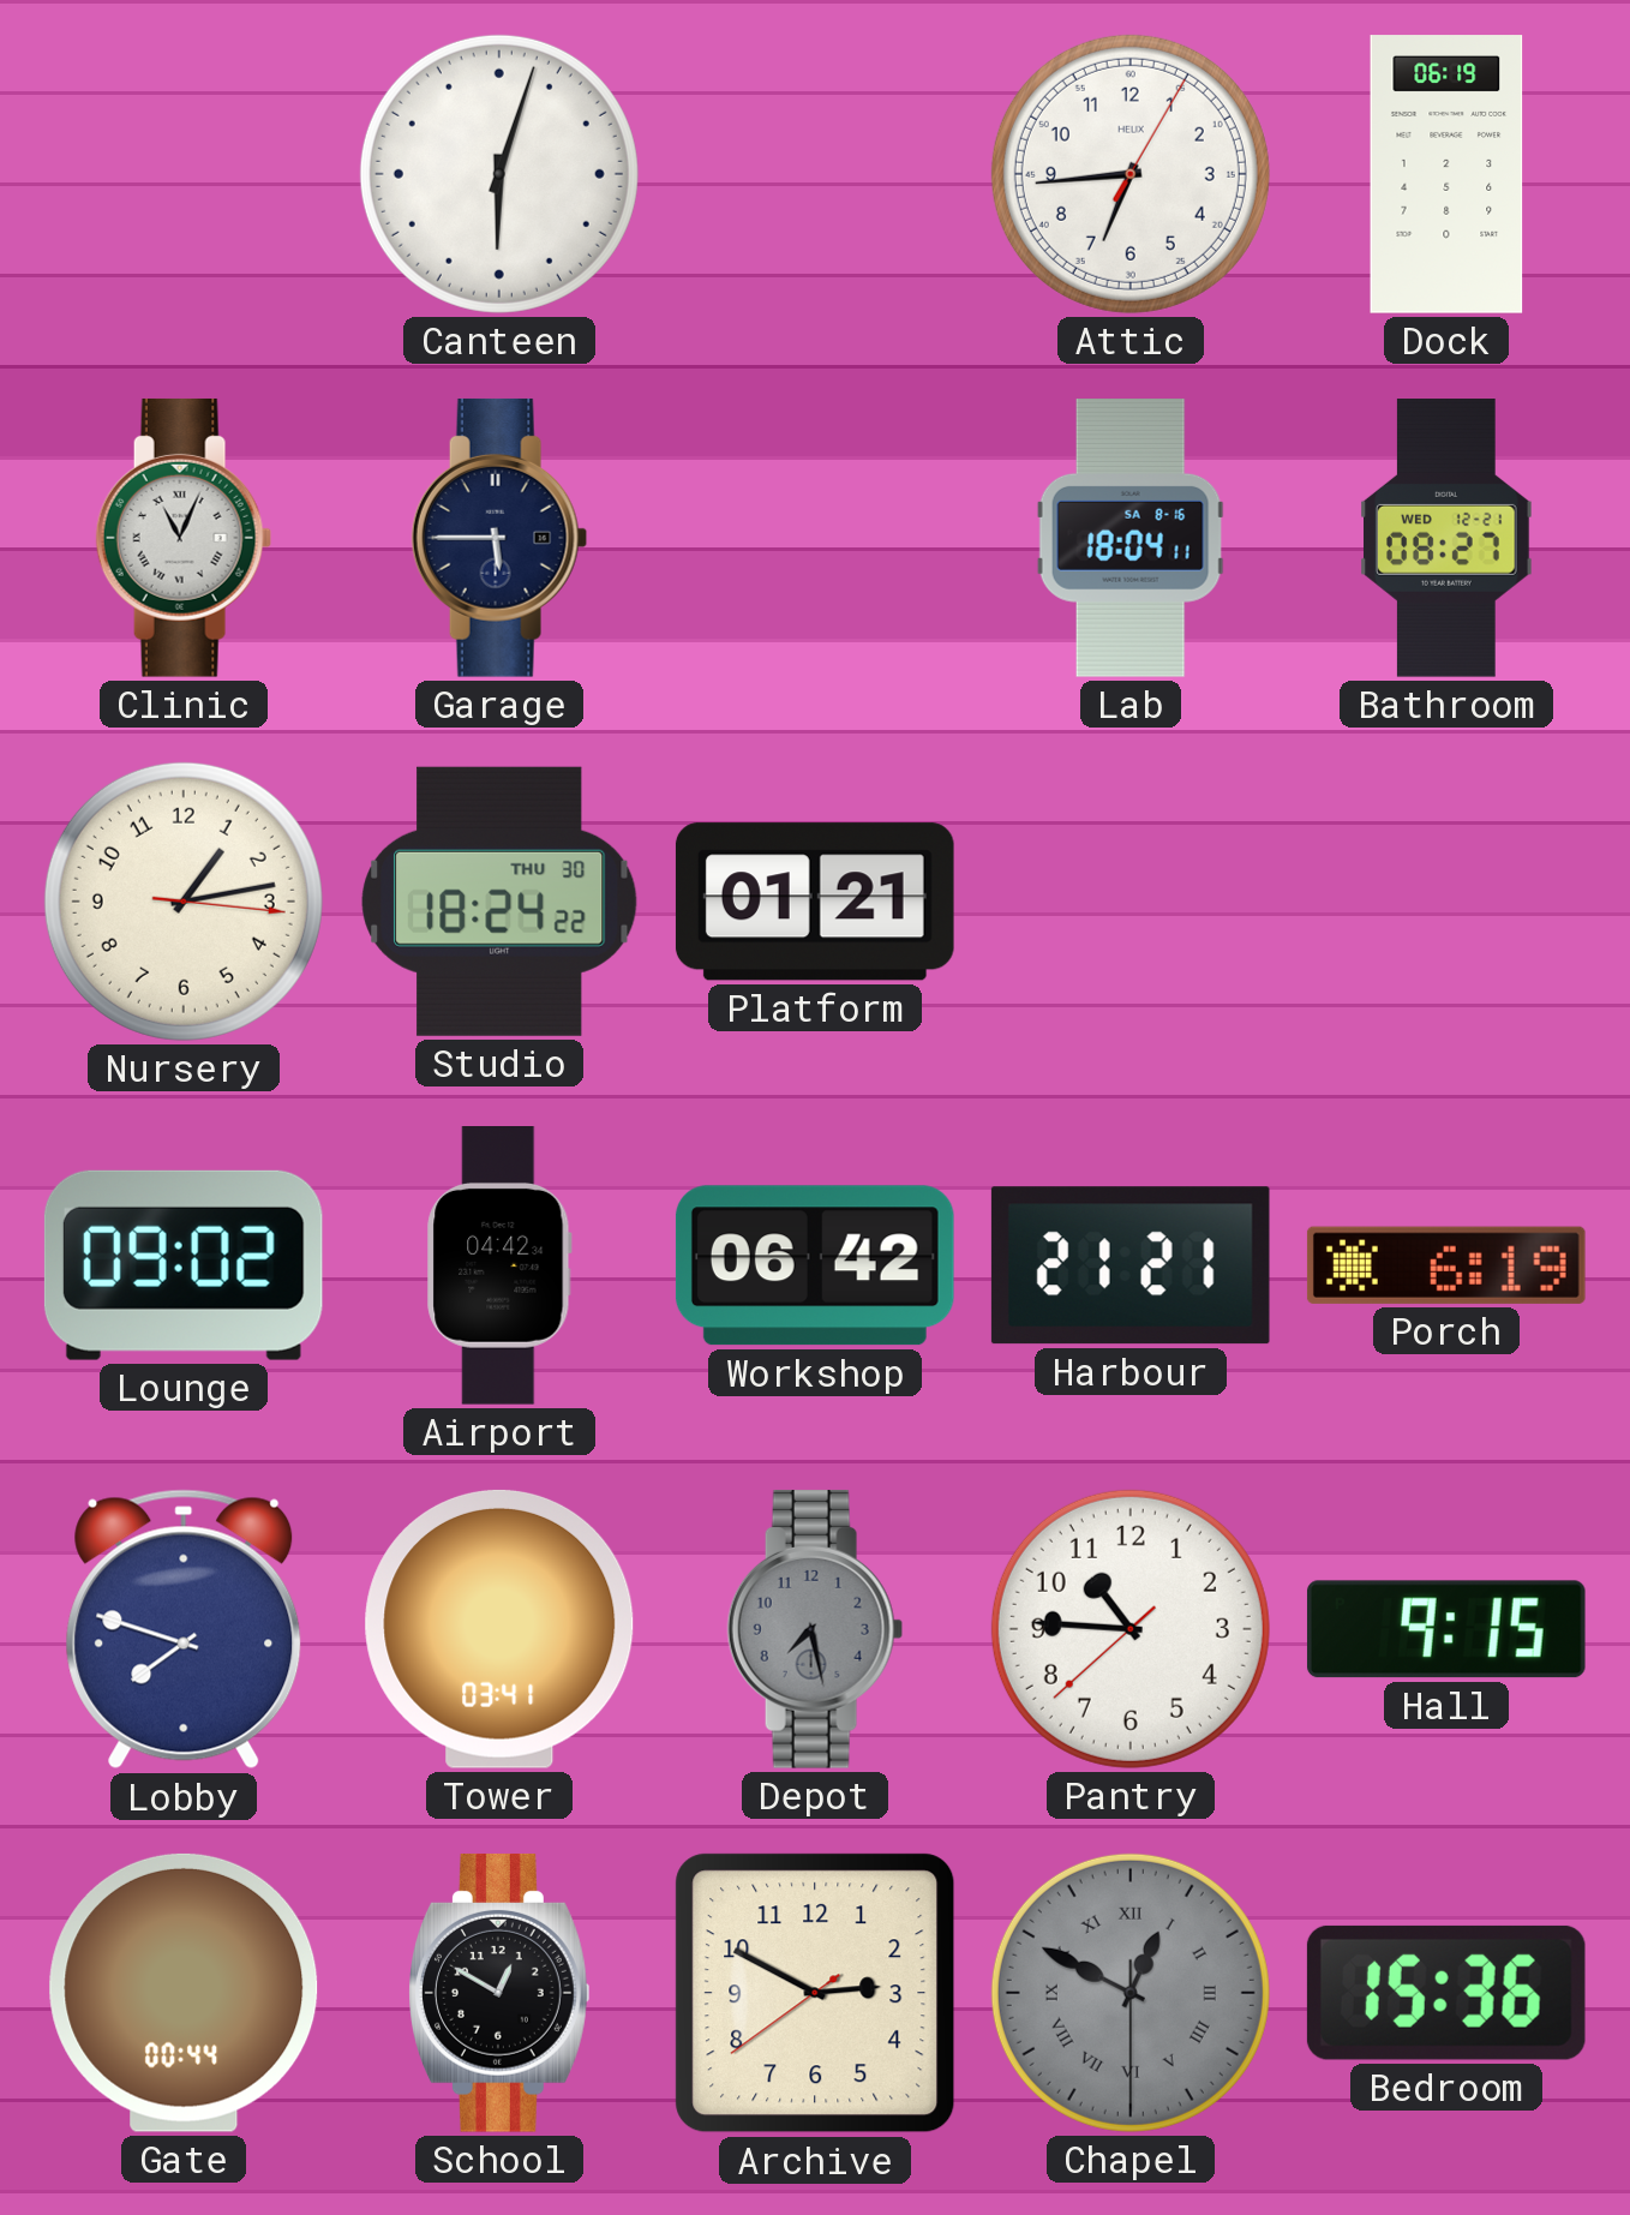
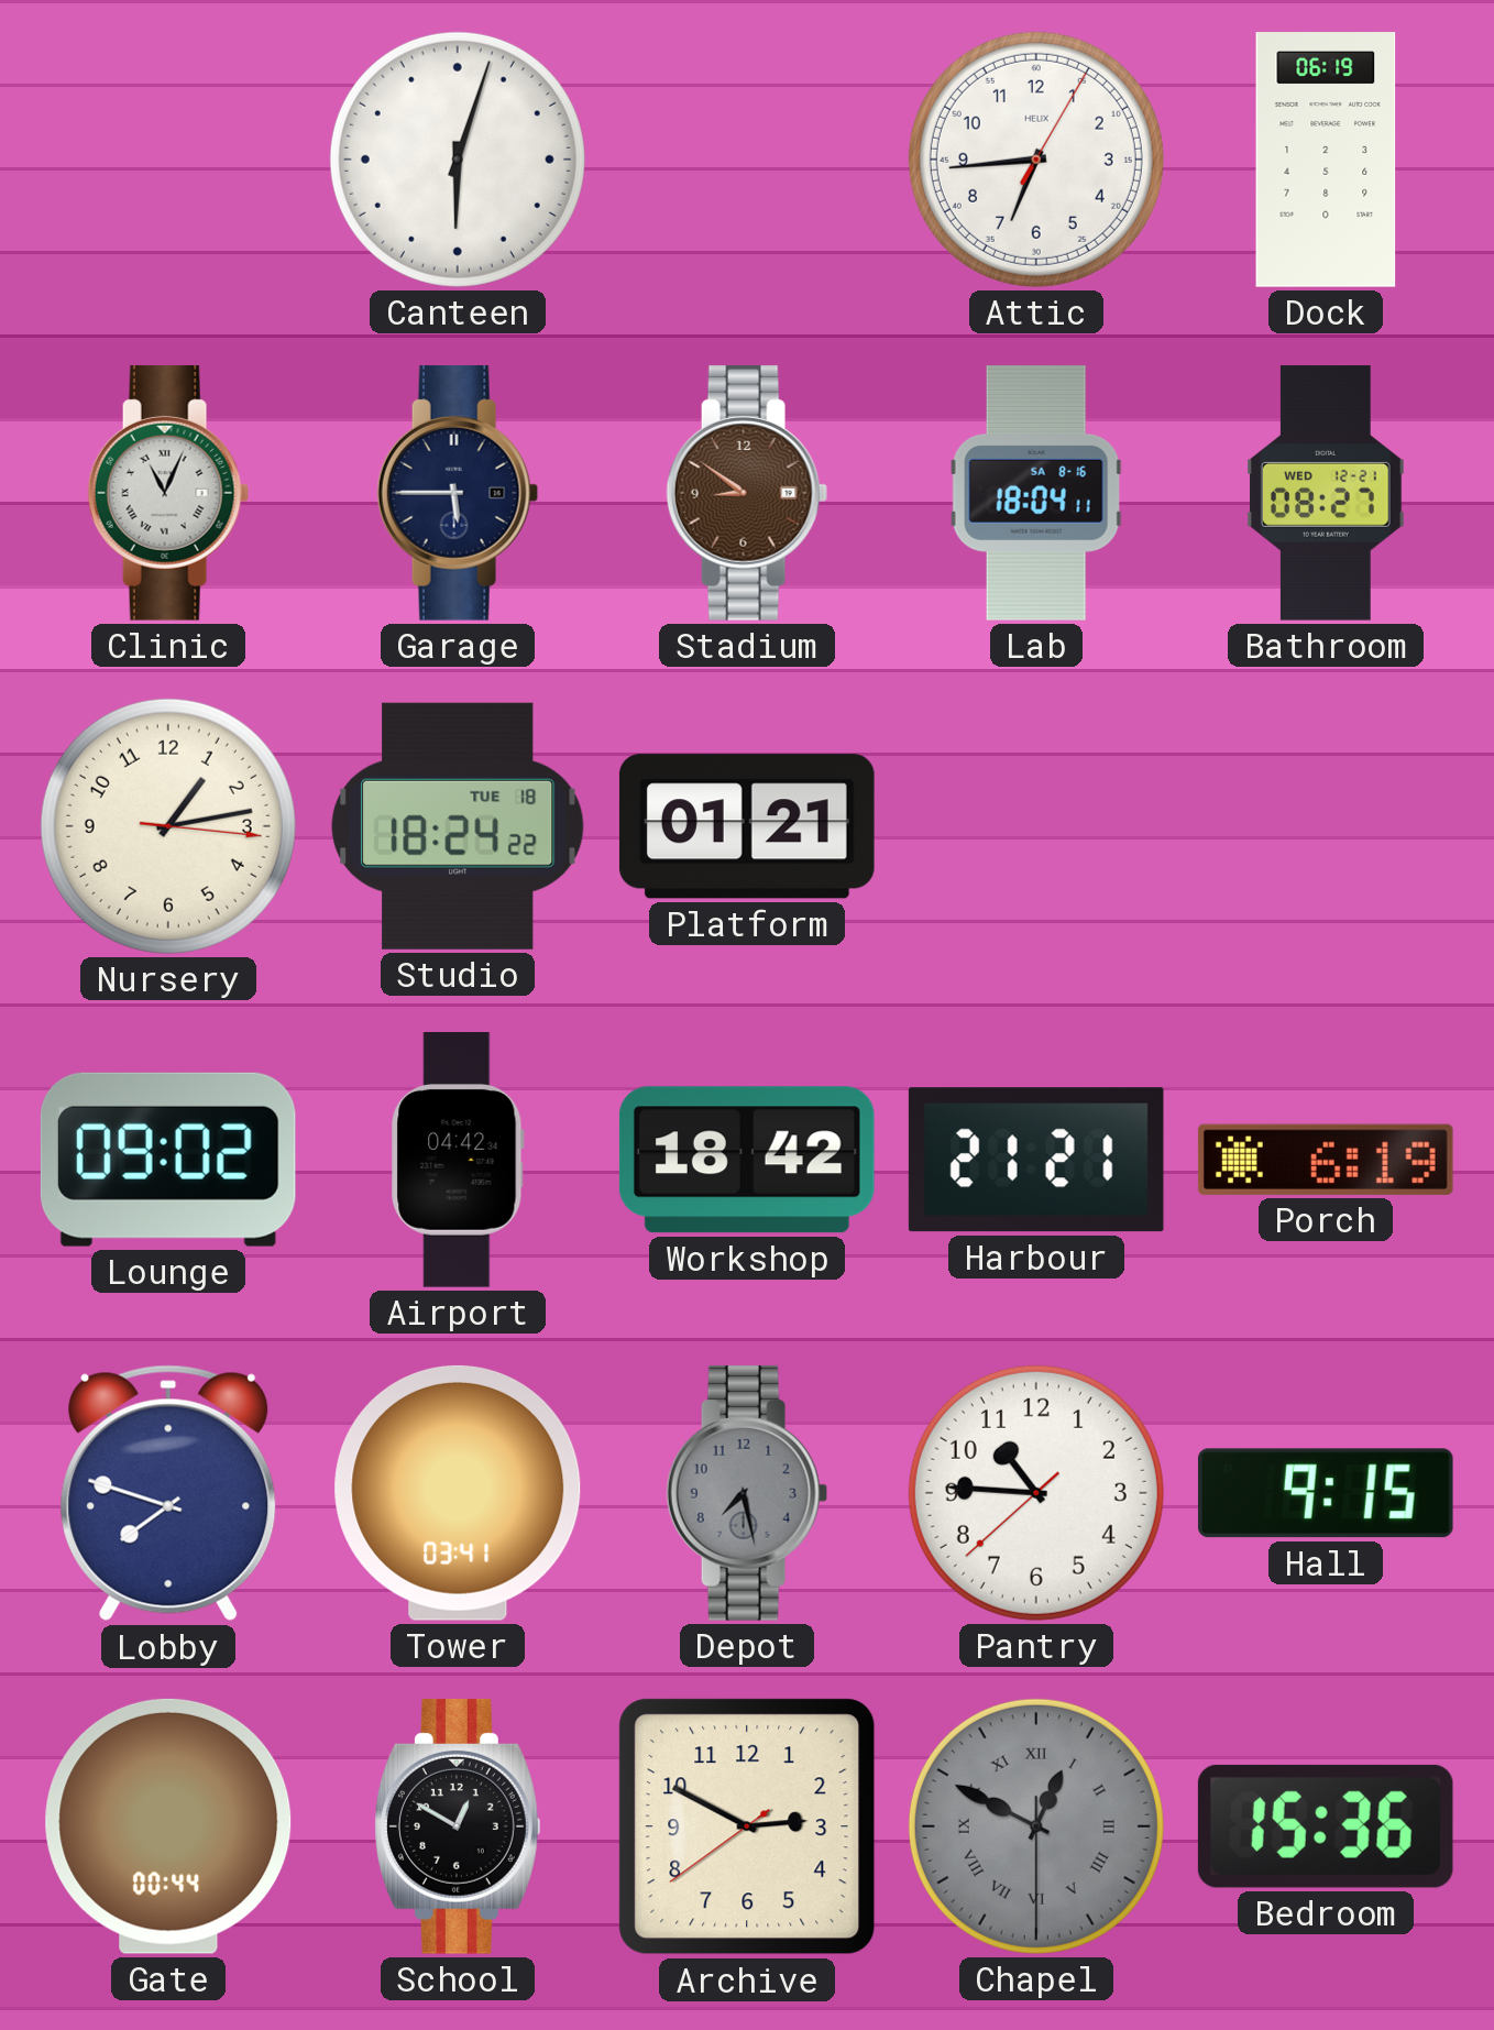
Stadium: none -> 8:51
Studio date: THU 30 -> TUE 18
Workshop: 06:42 -> 18:42
